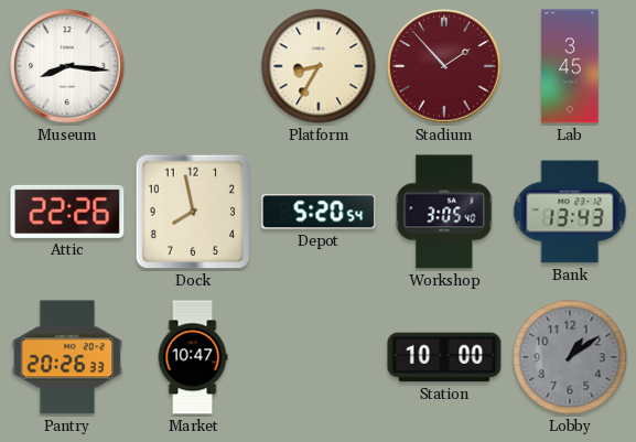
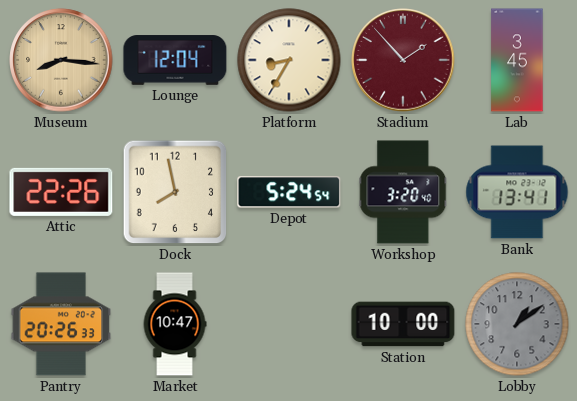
Museum dial: white -> champagne
Lounge: none -> 12:04
Depot: 5:20 -> 5:24
Workshop: 3:05 -> 3:20
Bank: 13:43 -> 13:41
